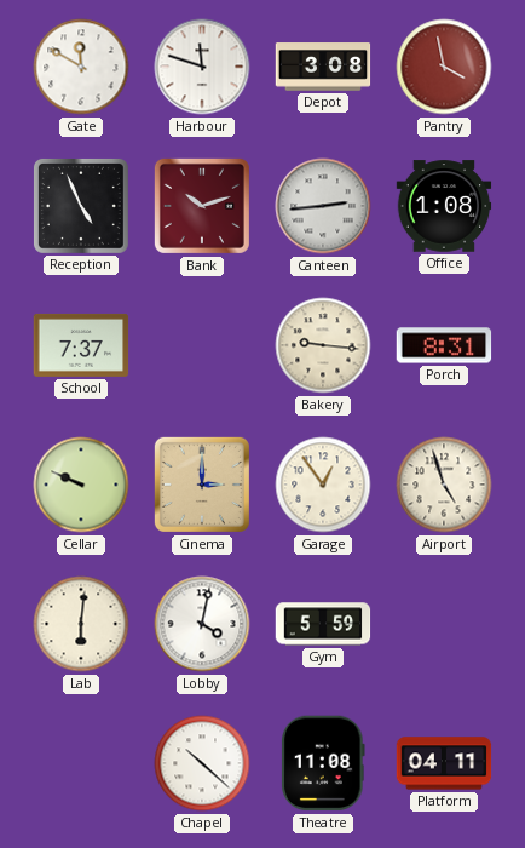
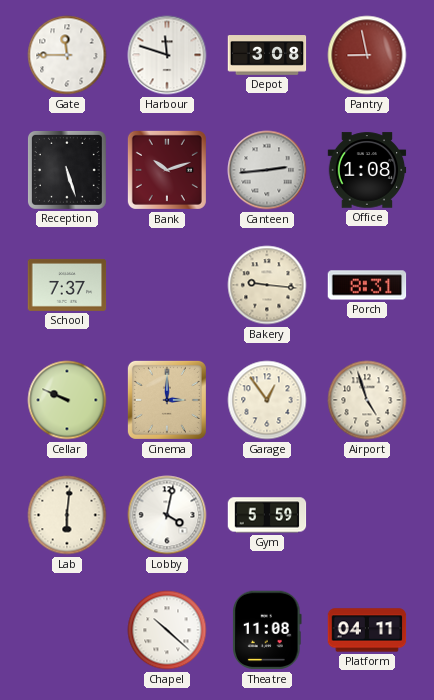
Gate: 11:50 -> 11:45
Pantry: 3:58 -> 8:58
Reception: 4:56 -> 5:27
